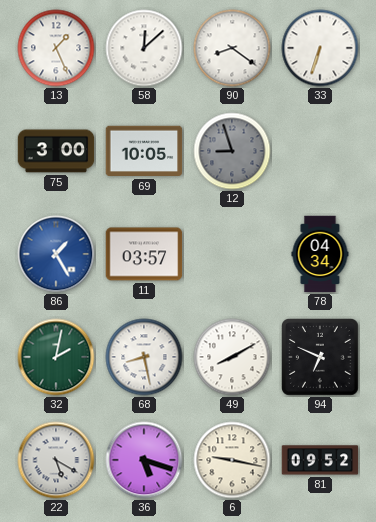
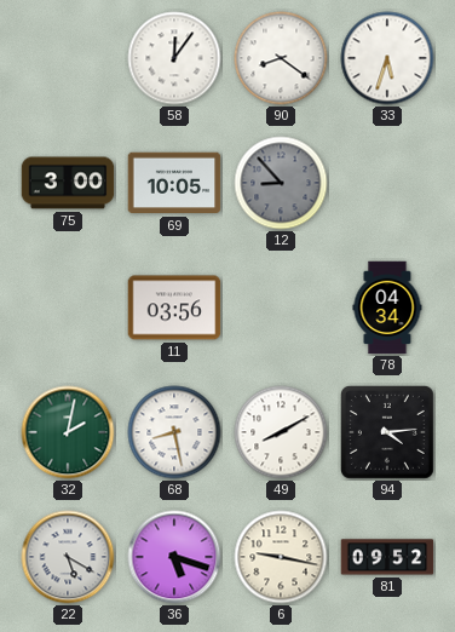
13: 1:26 -> none
58: 12:08 -> 12:06
33: 6:33 -> 5:33
12: 8:57 -> 8:53
86: 1:25 -> none
11: 03:57 -> 03:56
94: 6:49 -> 4:14
